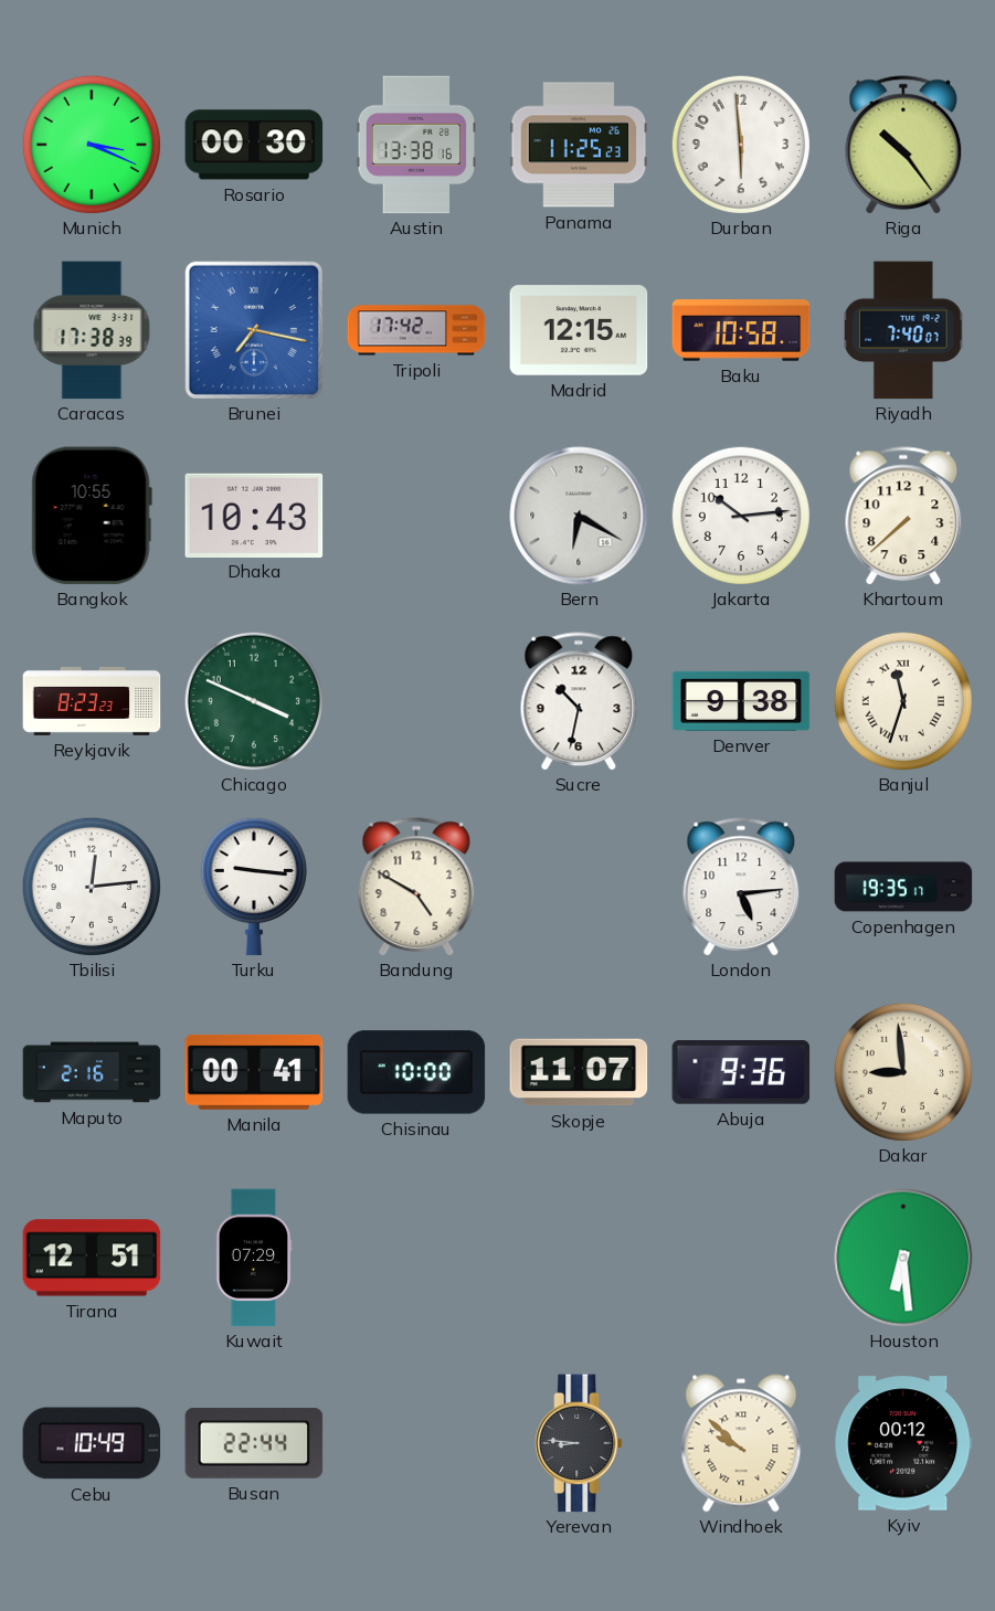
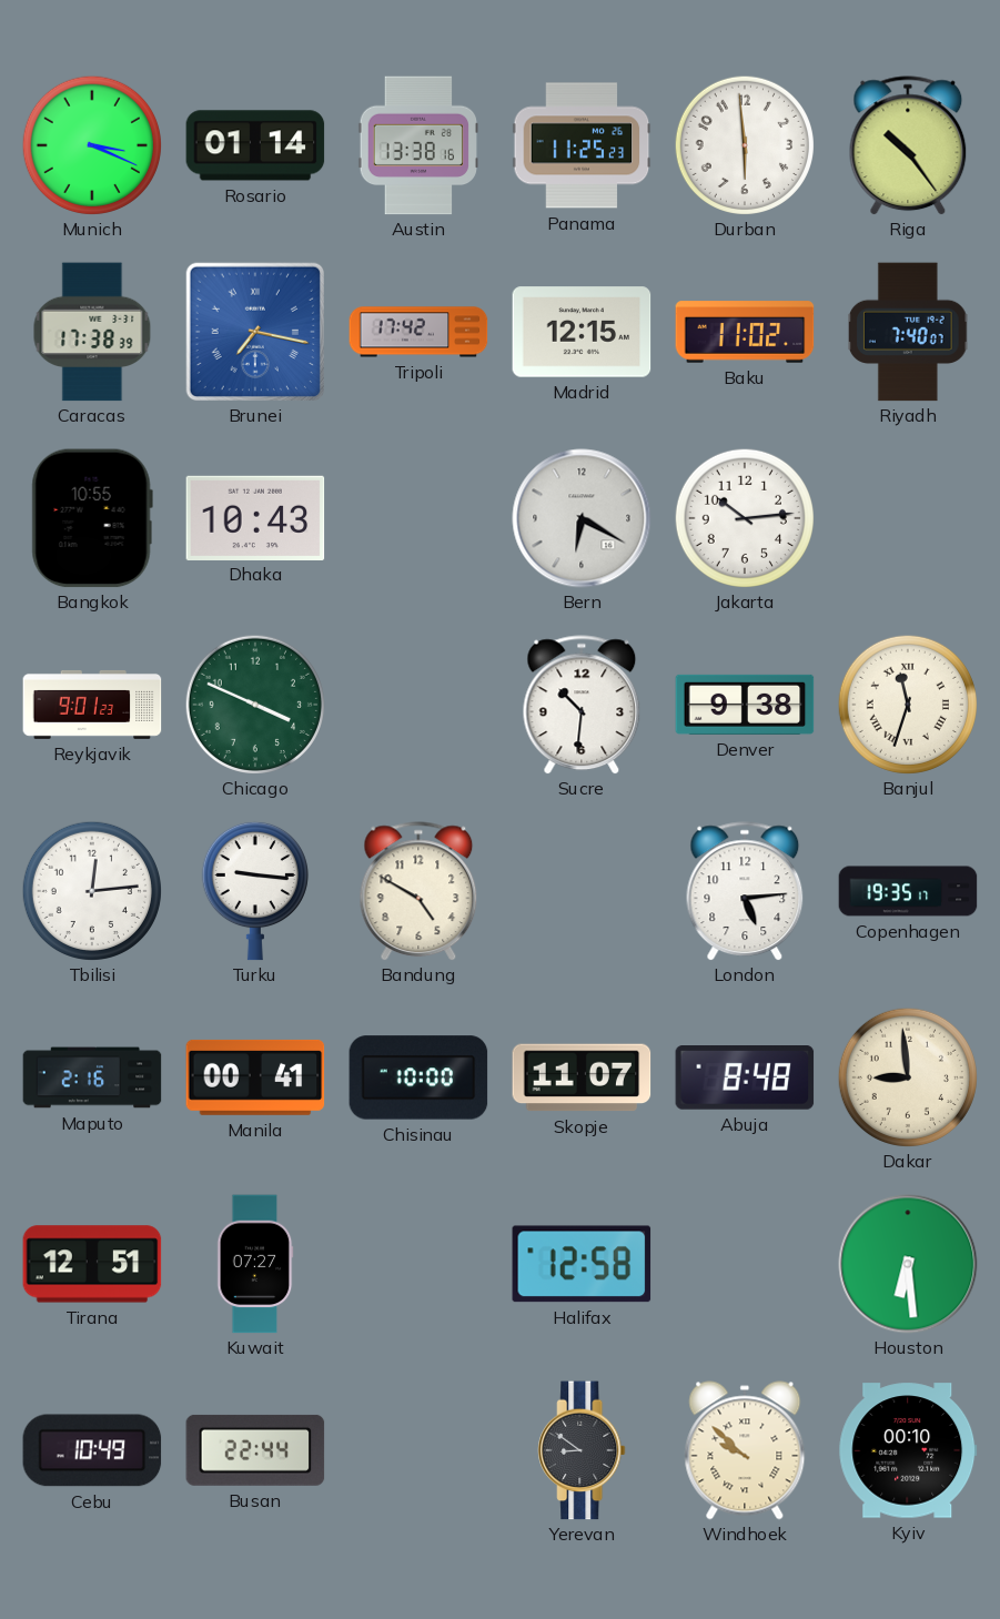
Rosario: 00:30 -> 01:14
Baku: 10:58 -> 11:02
Khartoum: 7:38 -> none
Reykjavik: 8:23 -> 9:01
Sucre: 10:32 -> 10:31
Abuja: 9:36 -> 8:48
Kuwait: 07:29 -> 07:27
Halifax: none -> 12:58
Yerevan: 8:46 -> 8:51
Kyiv: 00:12 -> 00:10
